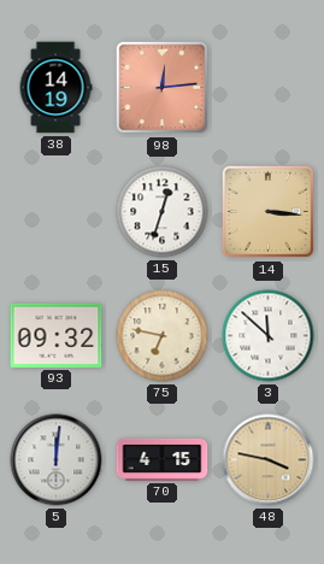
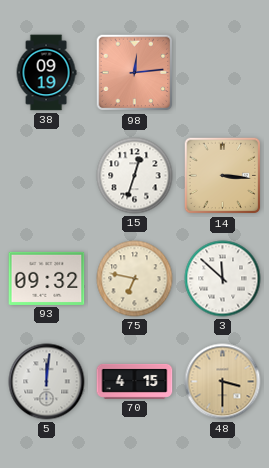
38: 14:19 -> 09:19
48: 3:47 -> 3:30
